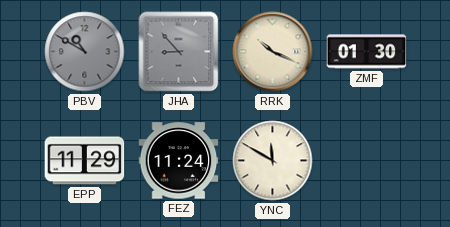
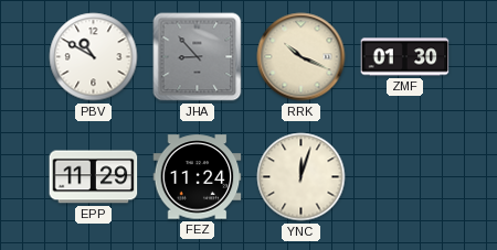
PBV dial: grey -> white
YNC: 11:50 -> 12:03
